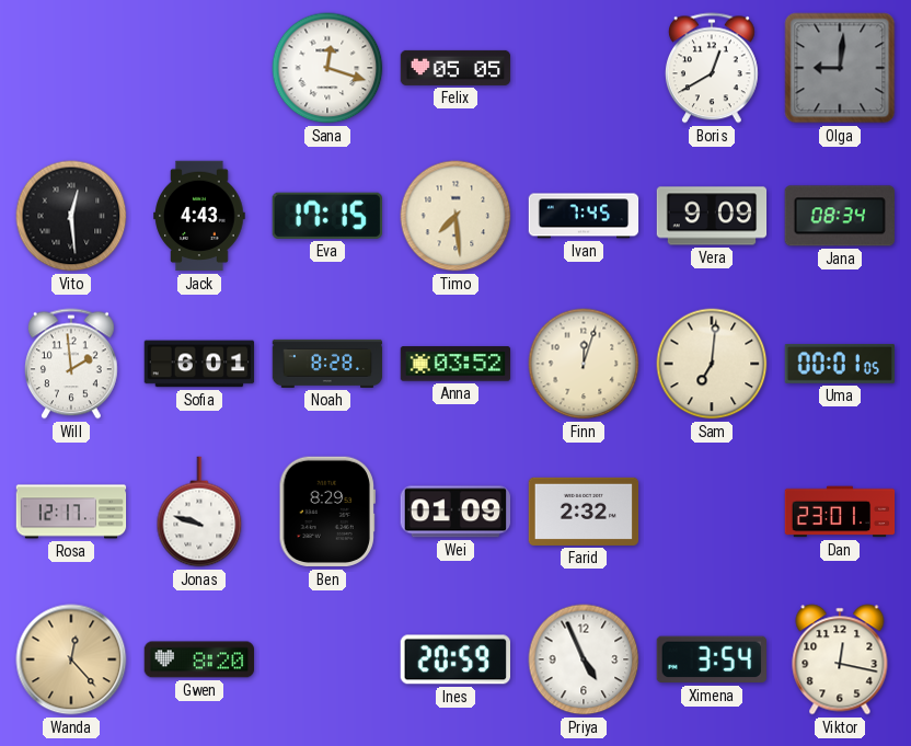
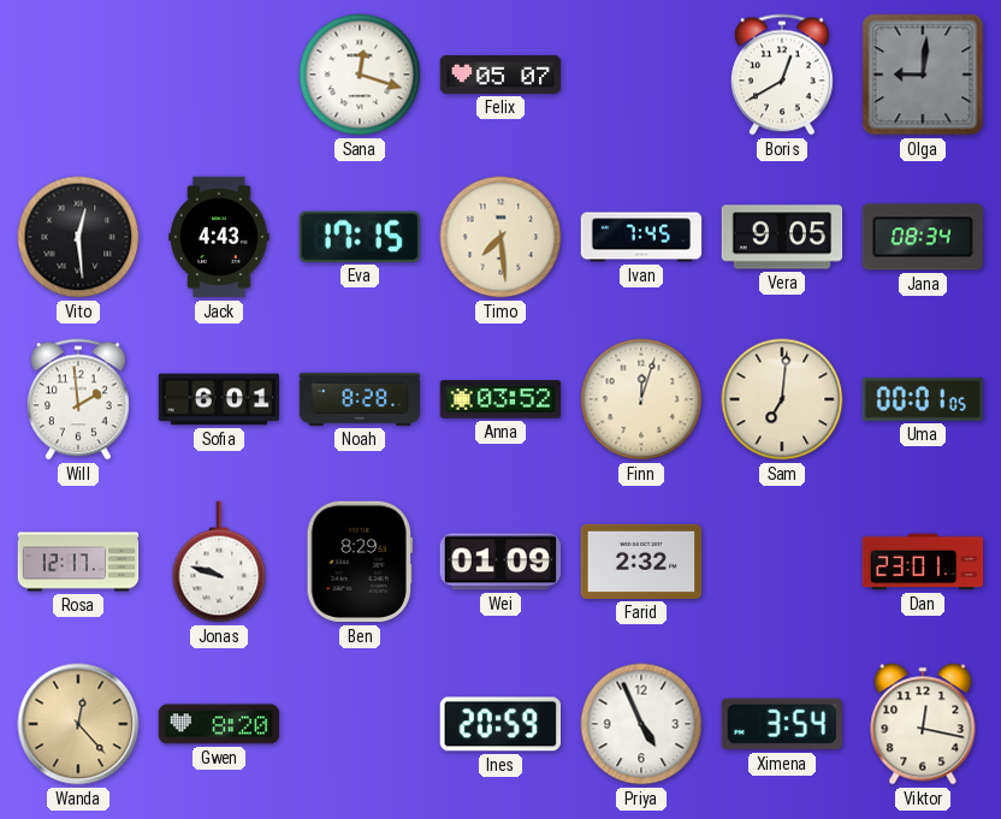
Felix: 05:05 -> 05:07
Vera: 9:09 -> 9:05
